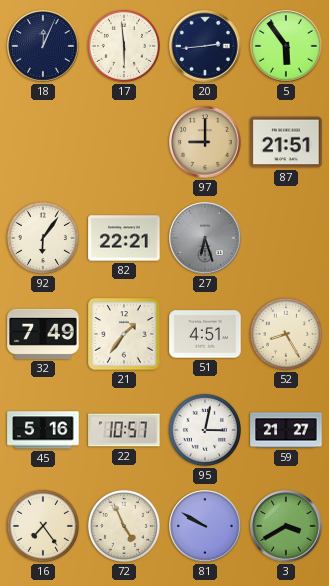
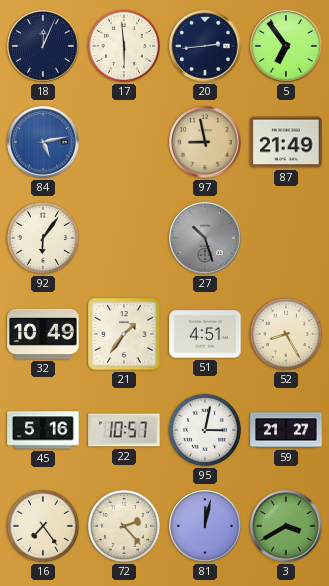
5: 5:54 -> 6:54
84: none -> 5:13
97: 9:00 -> 8:58
87: 21:51 -> 21:49
82: 22:21 -> none
27: 6:27 -> 10:27
32: 7:49 -> 10:49
72: 4:56 -> 2:23
81: 9:50 -> 12:02
